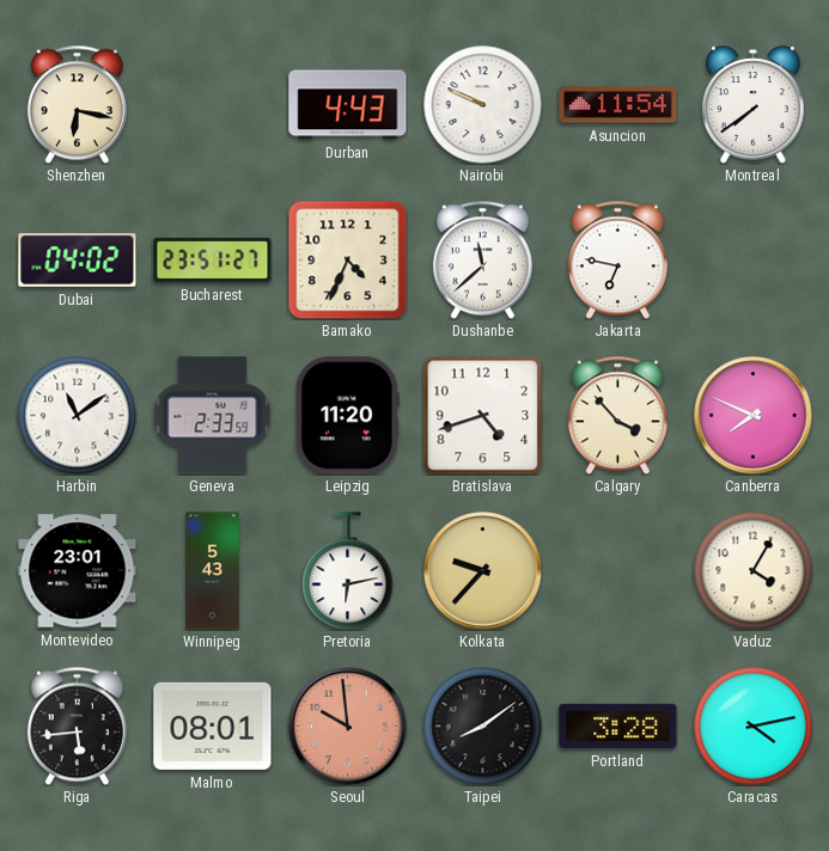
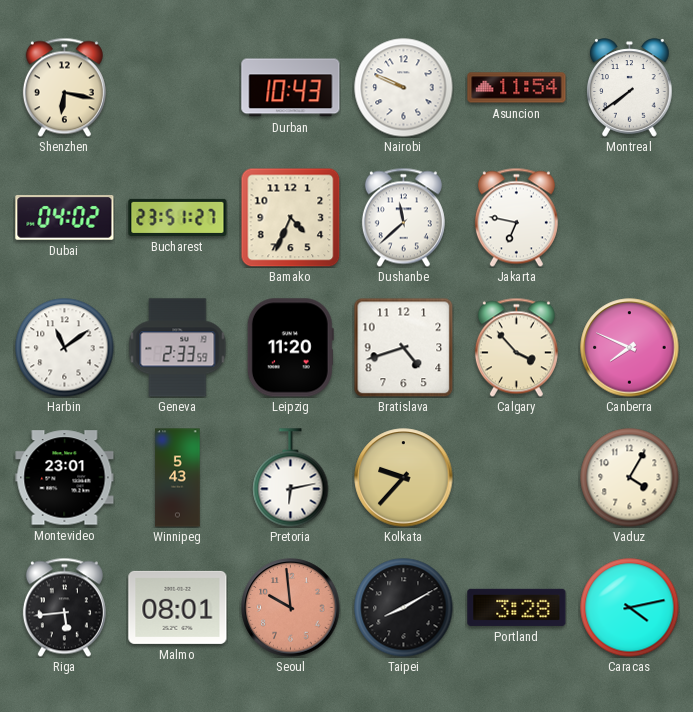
Durban: 4:43 -> 10:43
Taipei: 8:09 -> 8:10
